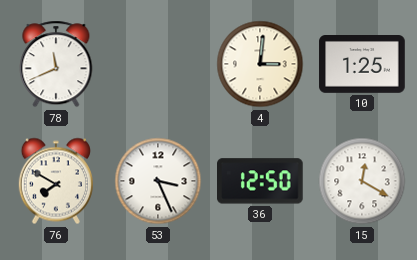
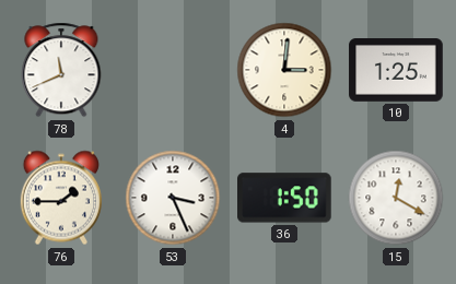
76: 7:50 -> 1:45
36: 12:50 -> 1:50
